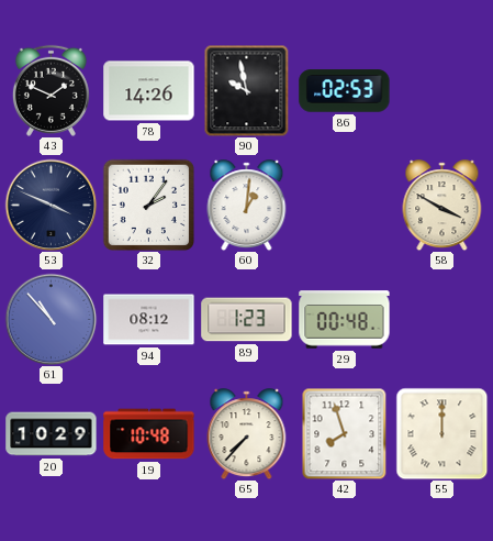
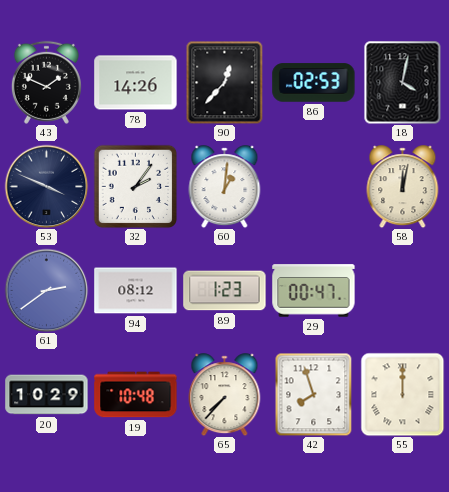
90: 9:58 -> 12:37
18: none -> 4:02
58: 3:50 -> 12:02
61: 10:53 -> 2:39
29: 00:48 -> 00:47
